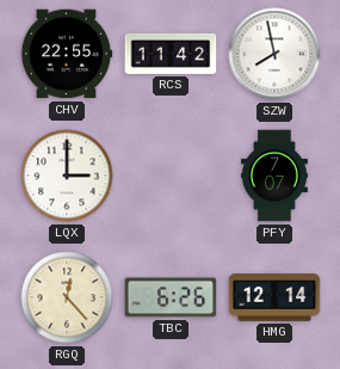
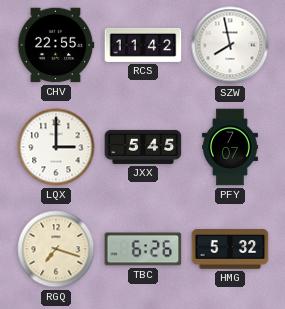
JXX: none -> 5:45
RGQ: 12:23 -> 7:18
HMG: 12:14 -> 5:32
